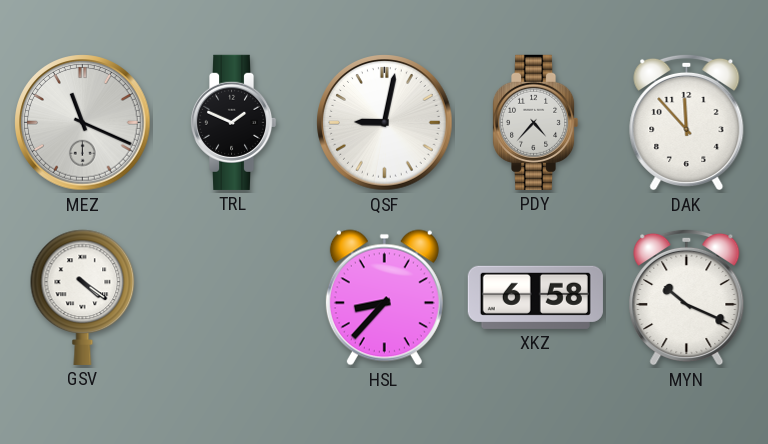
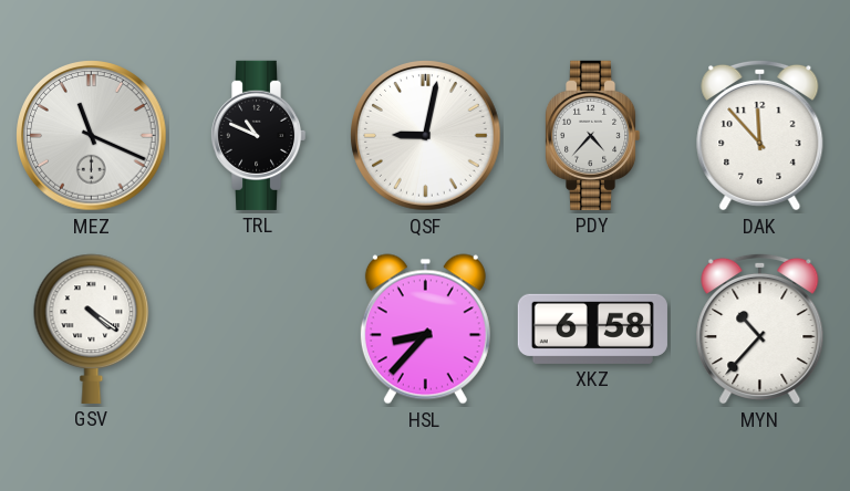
TRL: 1:49 -> 10:49
MYN: 10:19 -> 10:37
